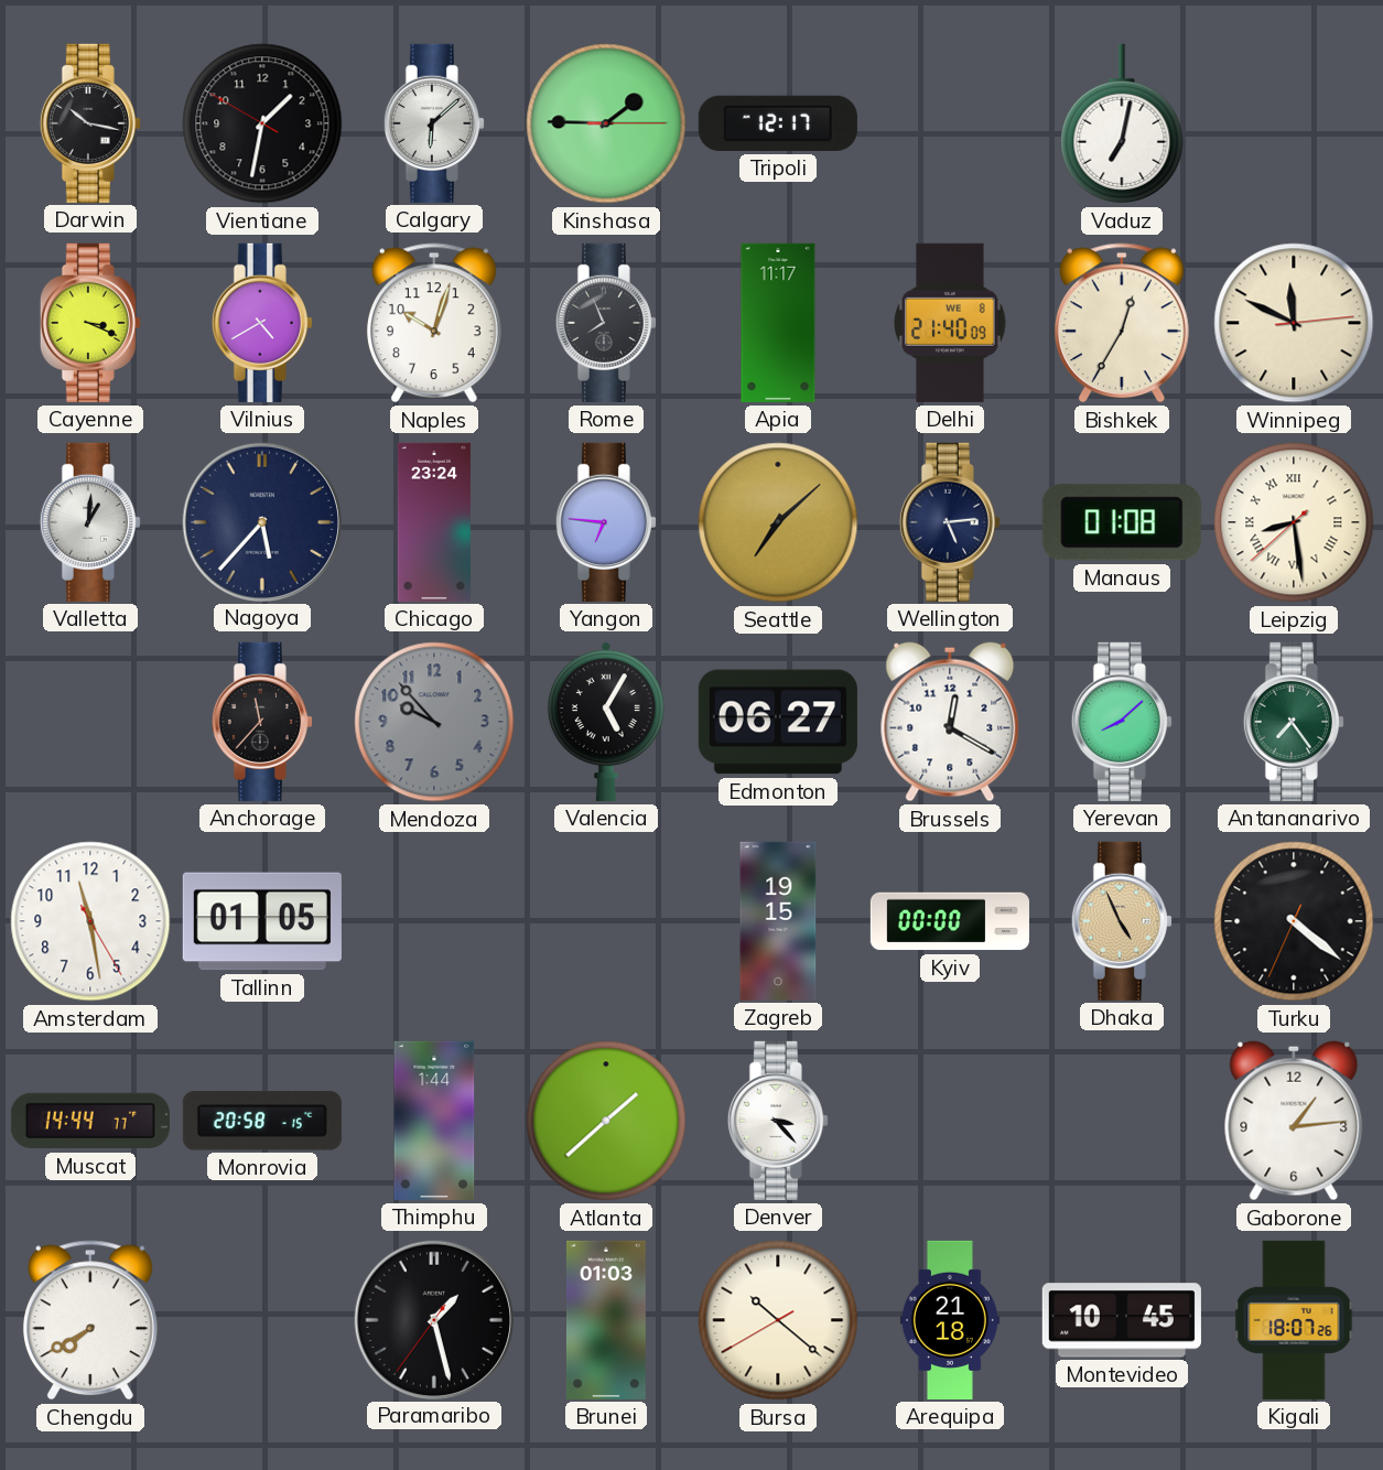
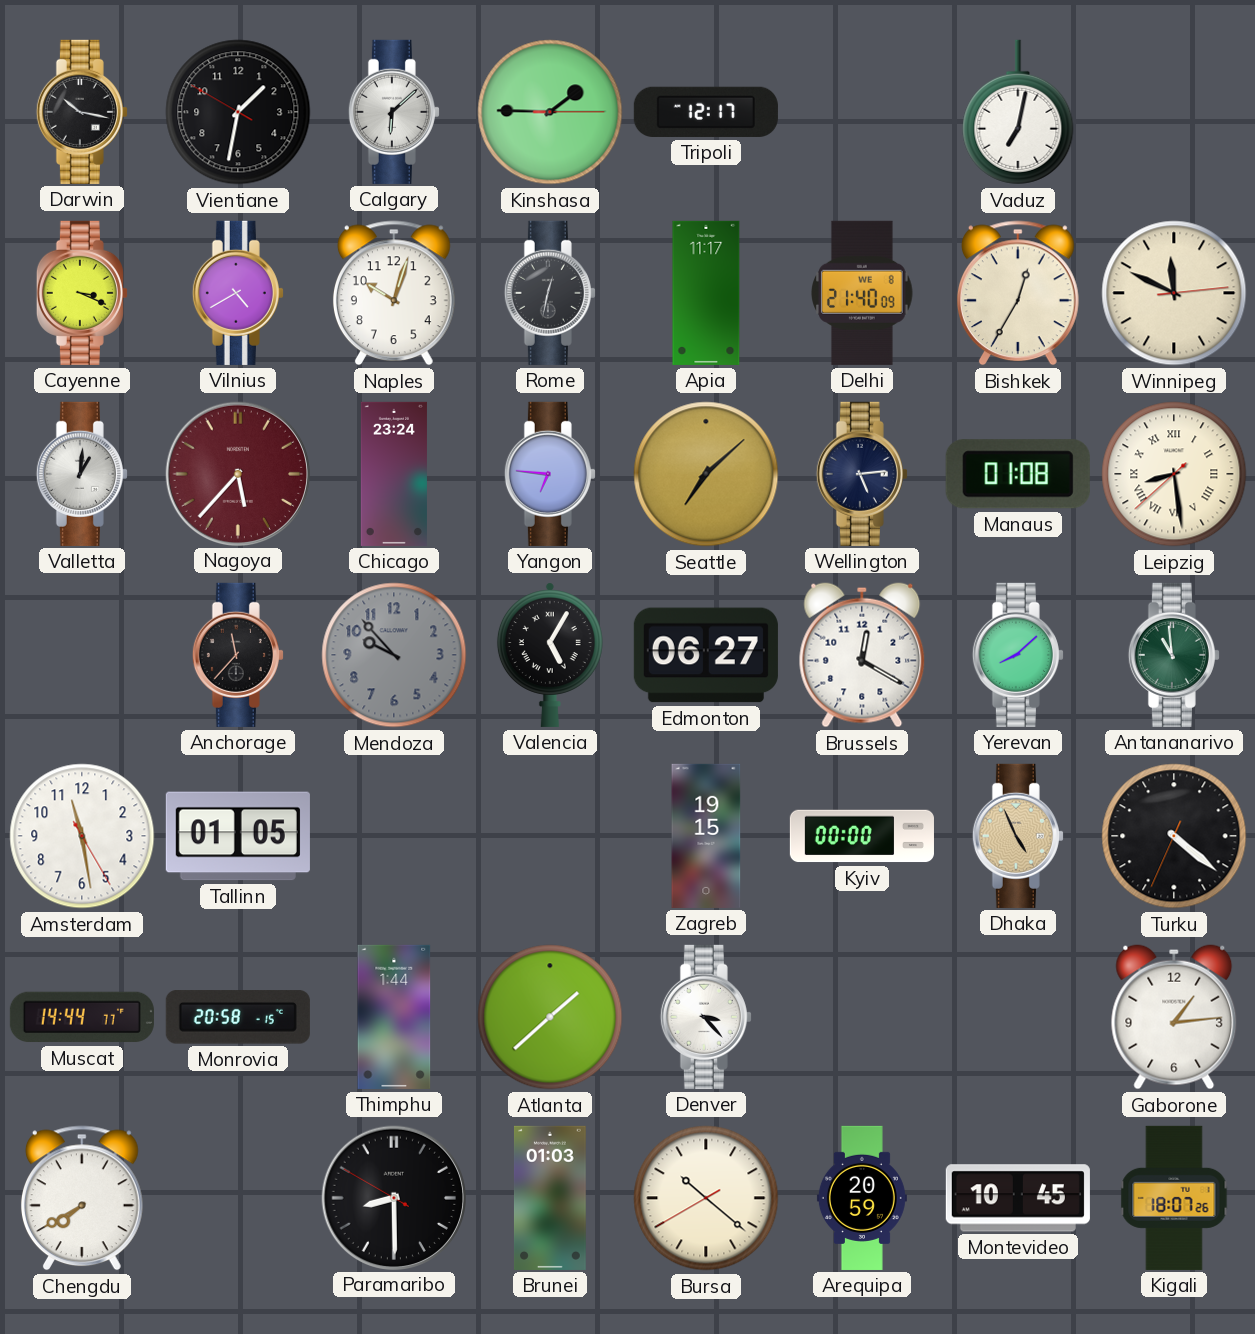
Rome: 7:56 -> 12:32
Nagoya dial: navy -> burgundy
Antananarivo: 7:24 -> 10:59
Paramaribo: 1:27 -> 8:29
Arequipa: 21:18 -> 20:59
